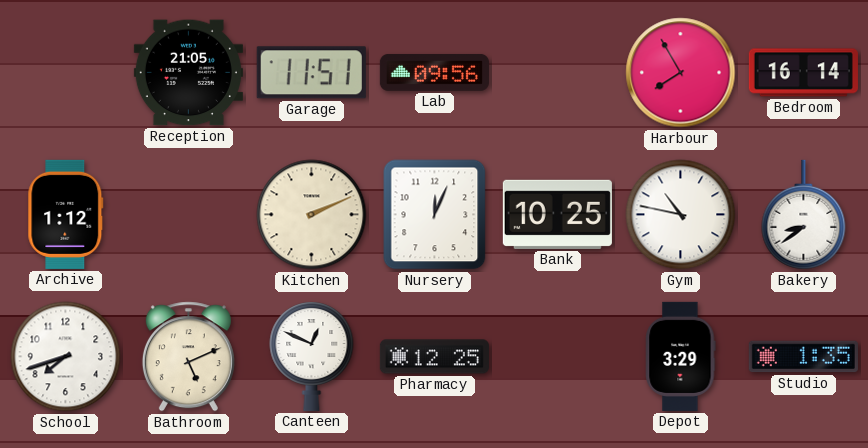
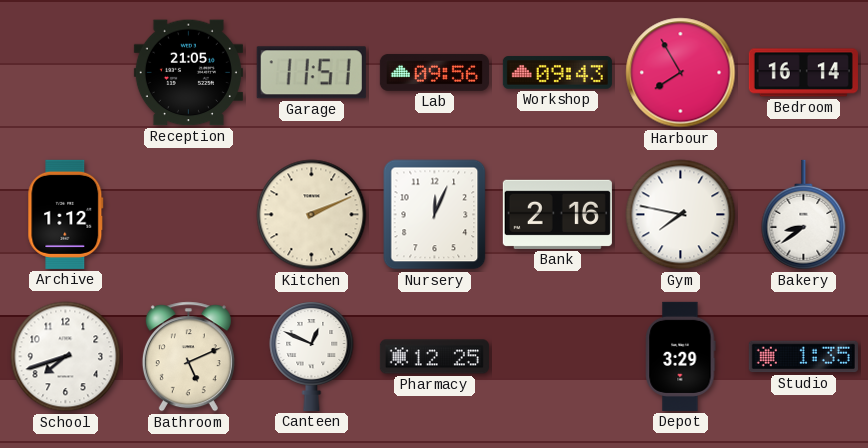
Workshop: none -> 09:43
Bank: 10:25 -> 2:16
Gym: 10:47 -> 7:47
